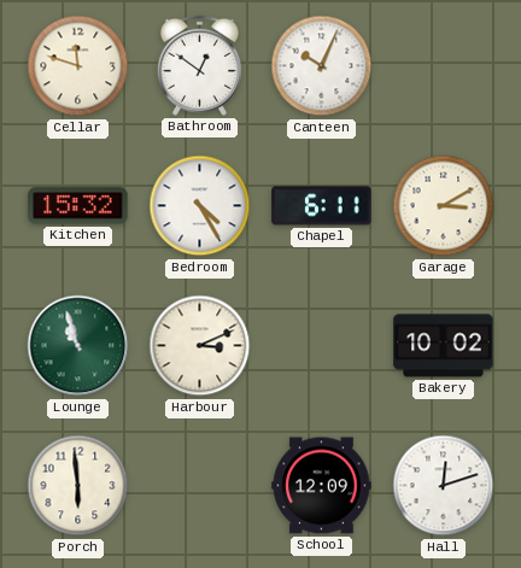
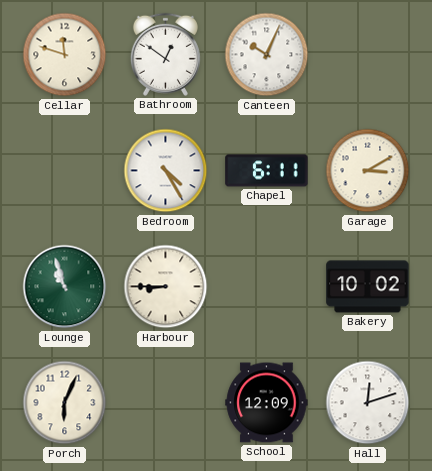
Kitchen: 15:32 -> none
Harbour: 3:11 -> 8:45
Porch: 5:59 -> 6:04
